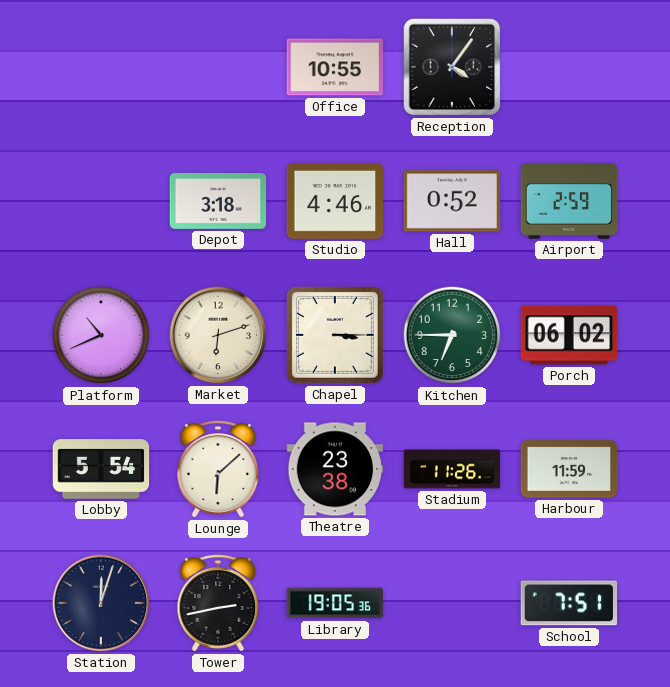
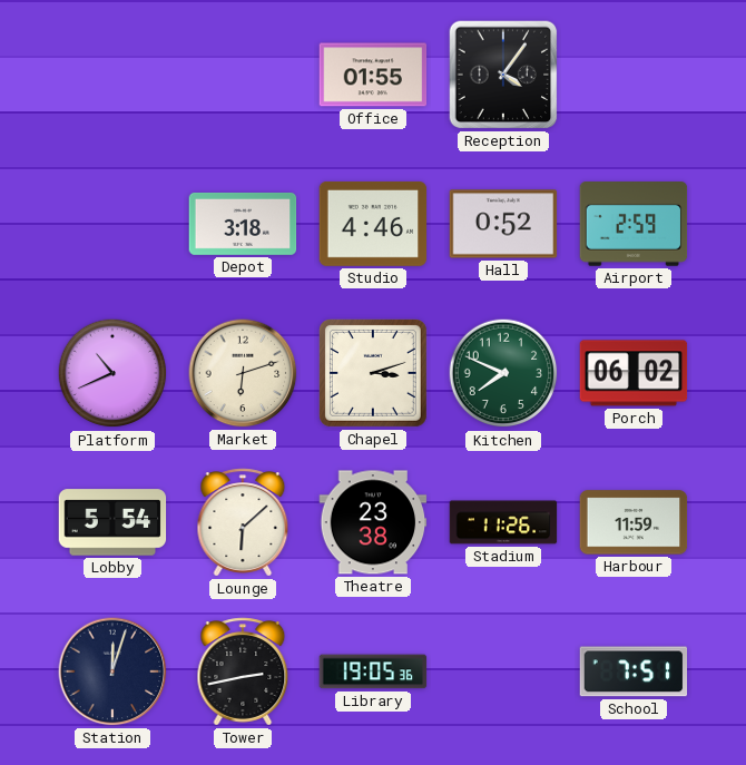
Office: 10:55 -> 01:55
Chapel: 3:15 -> 3:12
Kitchen: 6:45 -> 7:49
